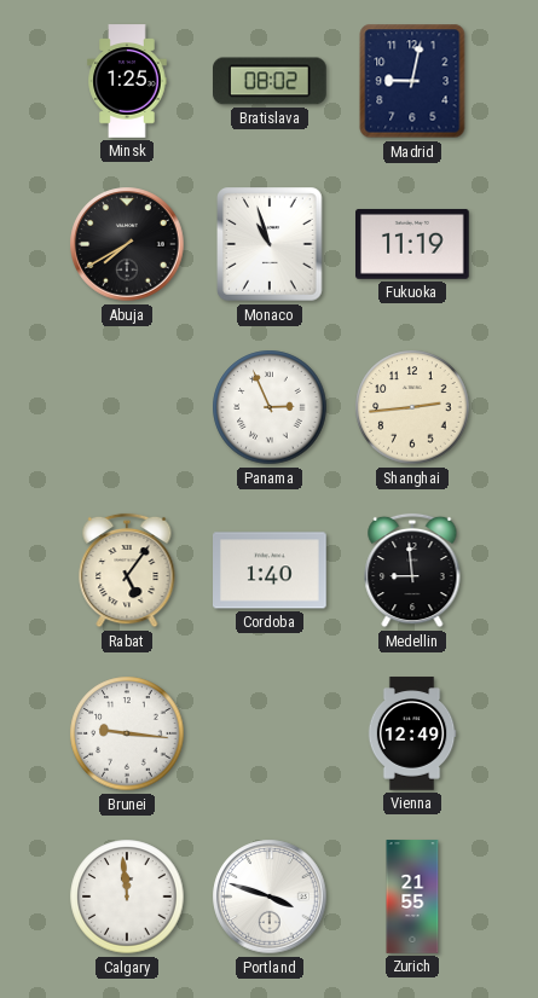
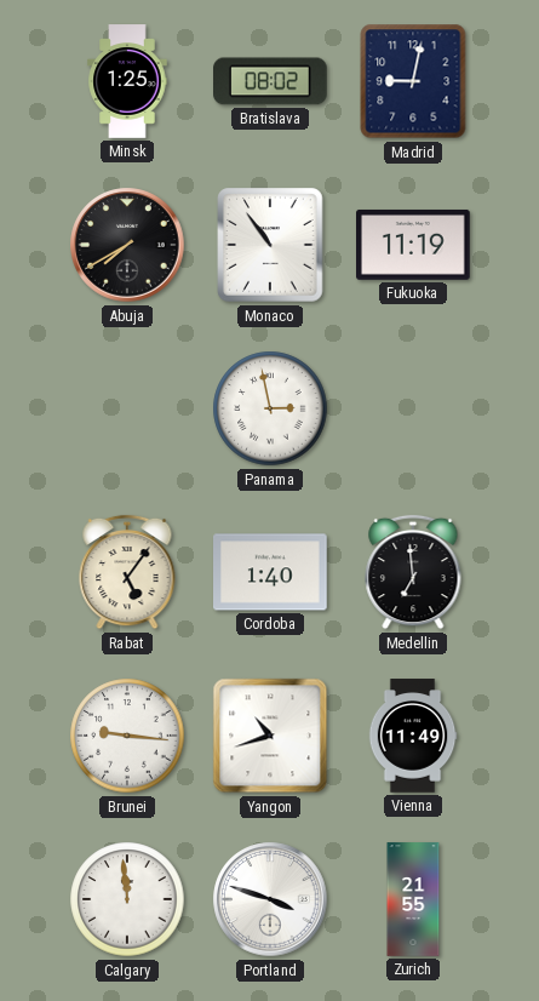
Monaco: 10:57 -> 10:54
Panama: 2:56 -> 2:58
Shanghai: 2:44 -> none
Medellin: 8:59 -> 6:59
Yangon: none -> 10:42
Vienna: 12:49 -> 11:49
